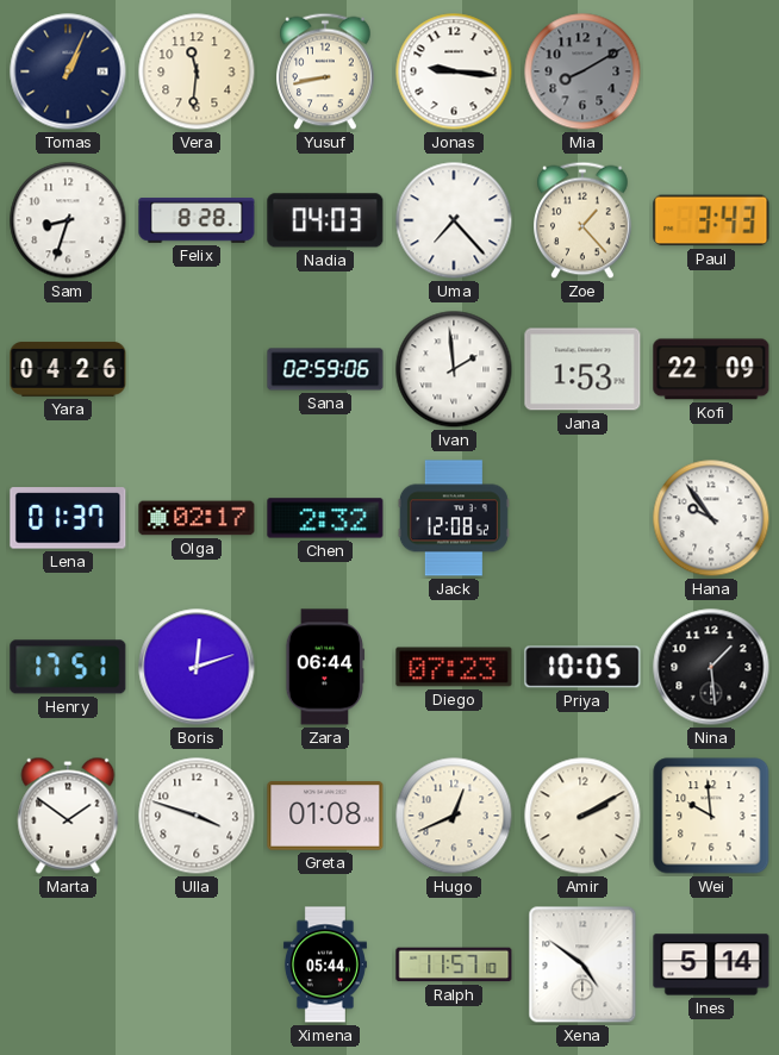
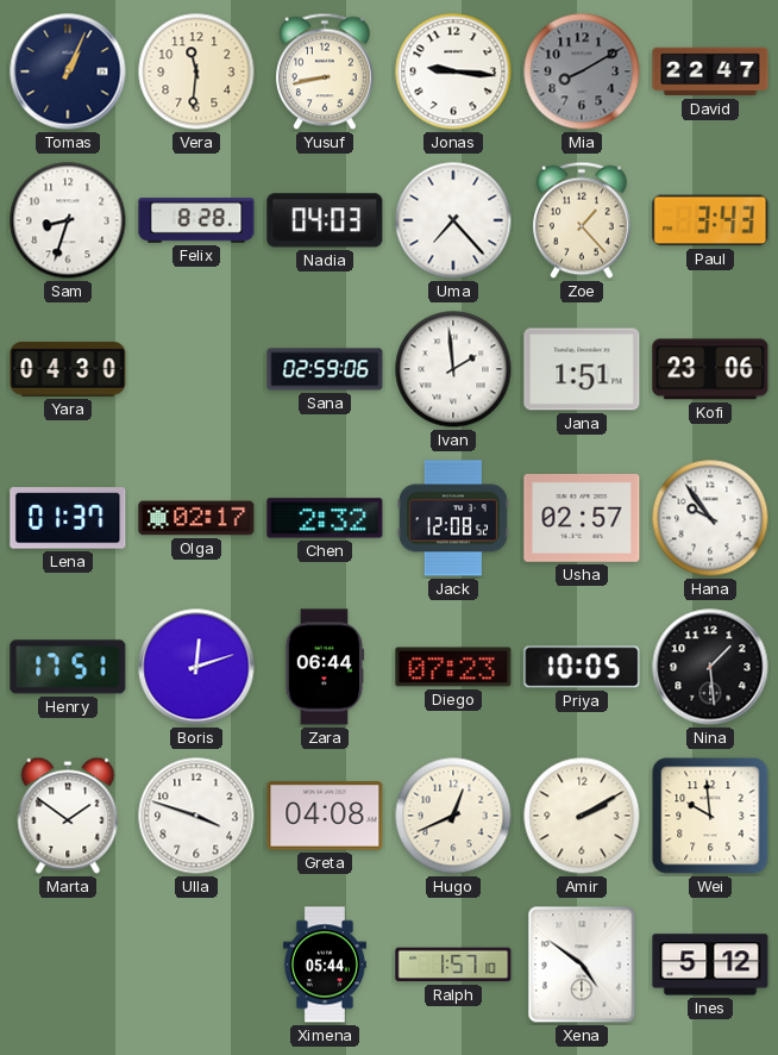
David: none -> 22:47
Yara: 04:26 -> 04:30
Jana: 1:53 -> 1:51
Kofi: 22:09 -> 23:06
Usha: none -> 02:57
Greta: 01:08 -> 04:08
Ralph: 11:57 -> 1:57
Ines: 5:14 -> 5:12
